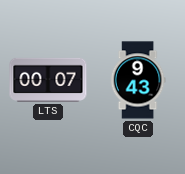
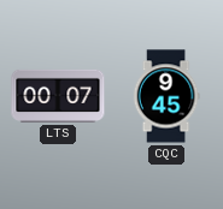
CQC: 9:43 -> 9:45
